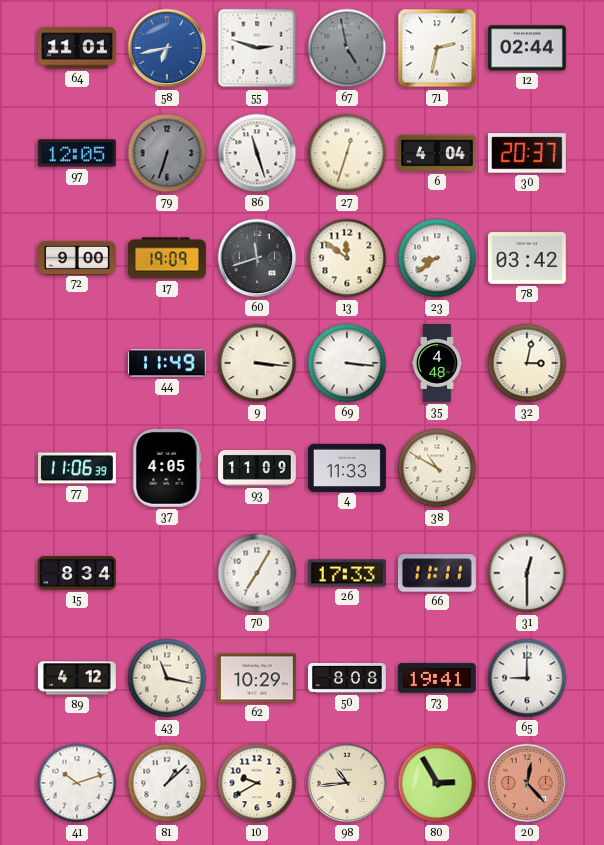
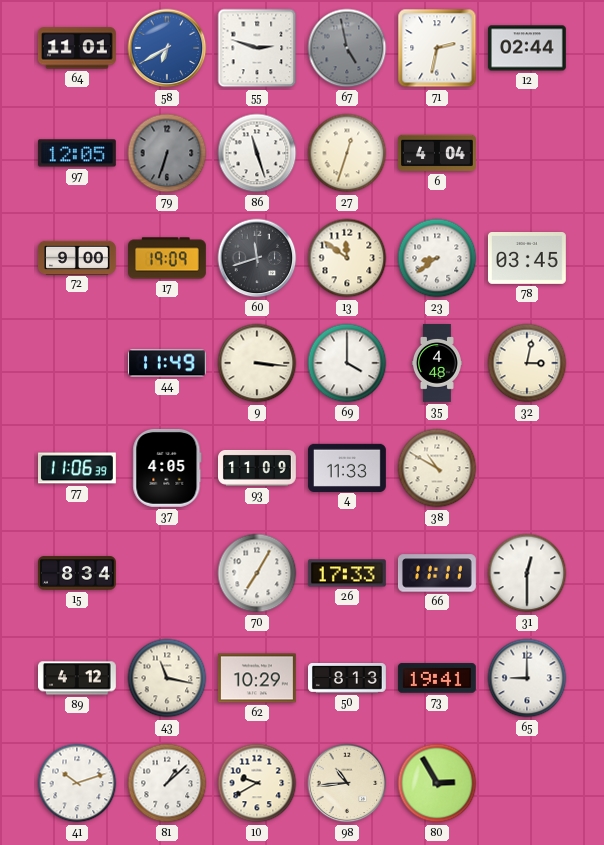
58: 6:43 -> 6:40
30: 20:37 -> none
78: 03:42 -> 03:45
69: 3:16 -> 4:00
50: 8:08 -> 8:13
20: 12:23 -> none
